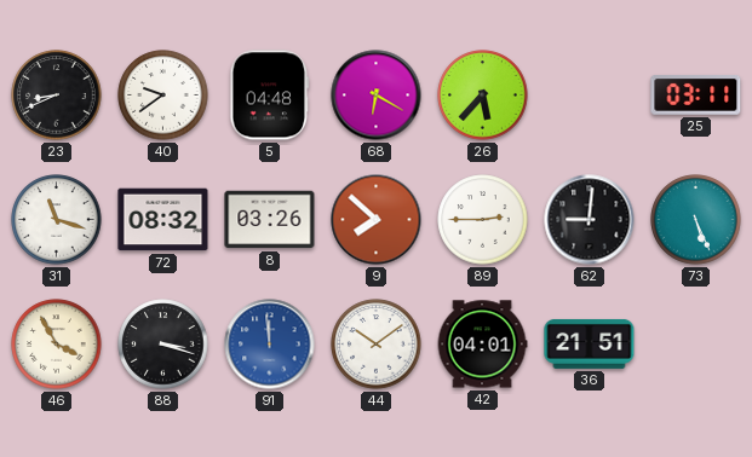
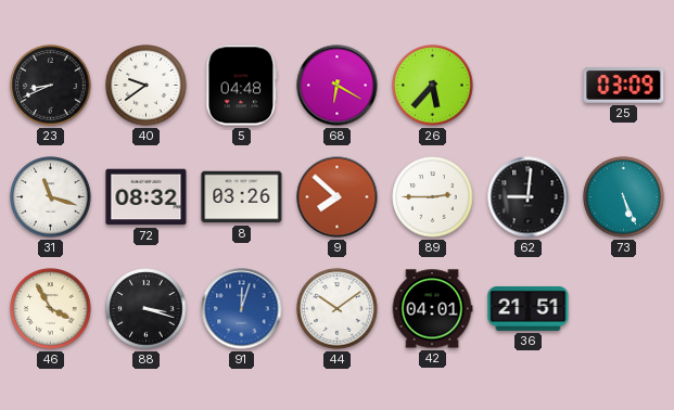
25: 03:11 -> 03:09
91: 11:59 -> 12:03
